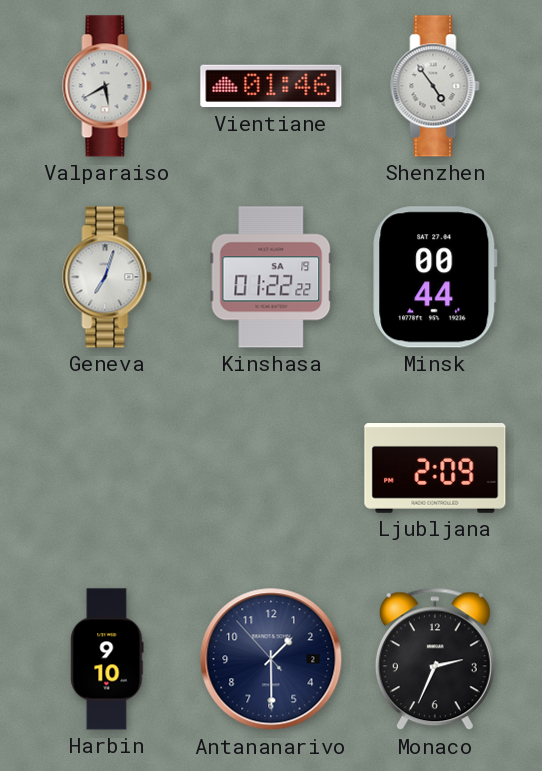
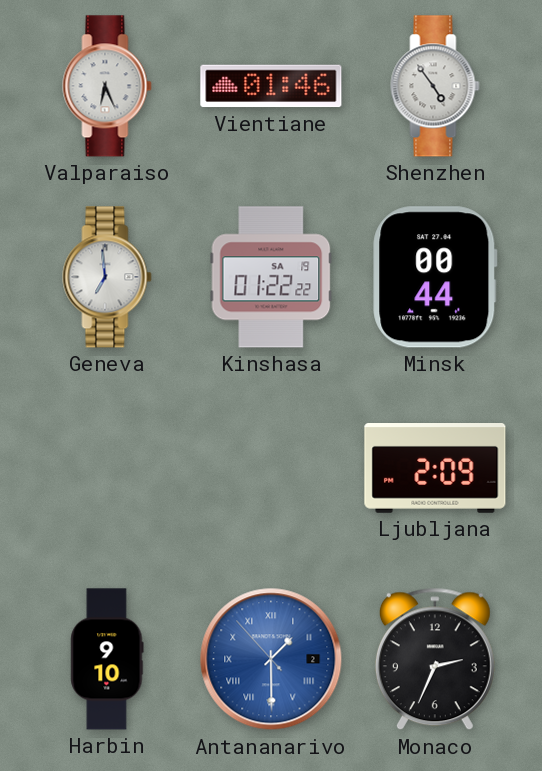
Valparaiso: 5:40 -> 6:26
Geneva: 7:03 -> 6:59
Antananarivo dial: navy -> blue
Antananarivo numerals: Arabic -> Roman
